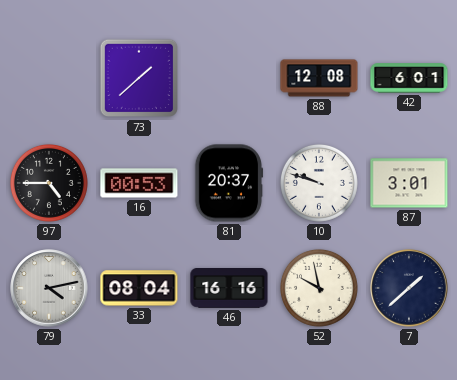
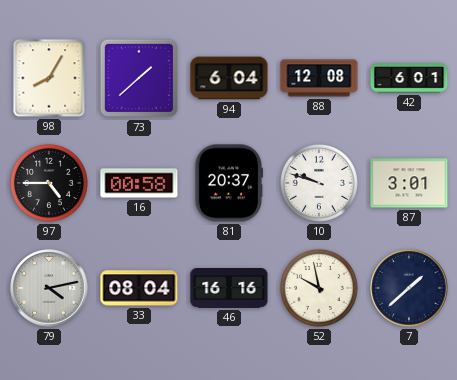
98: none -> 8:05
94: none -> 6:04
16: 00:53 -> 00:58
